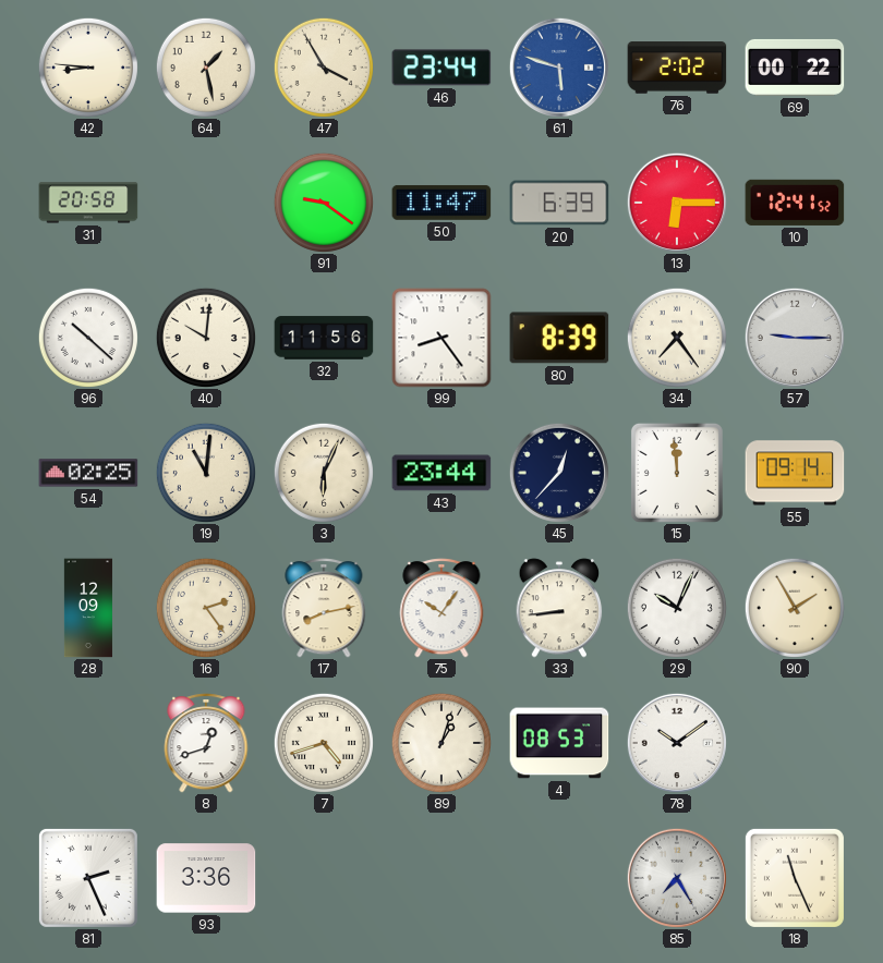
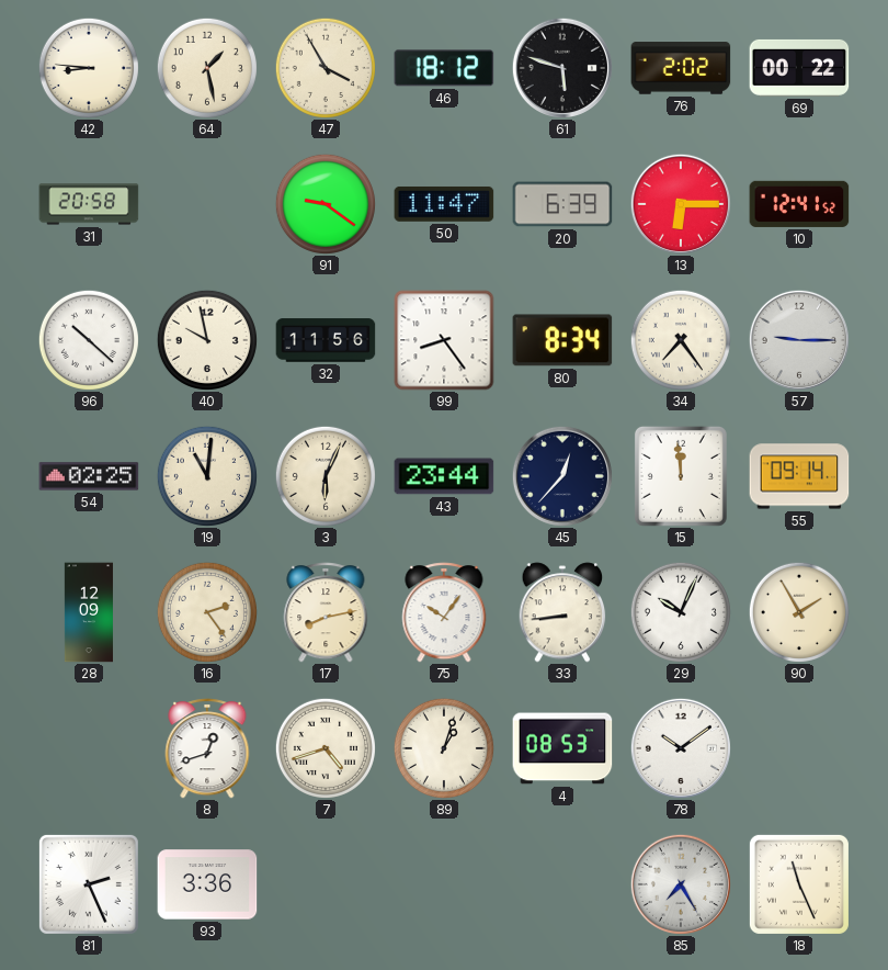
46: 23:44 -> 18:12
61 dial: blue -> black
40: 10:01 -> 9:58
80: 8:39 -> 8:34
